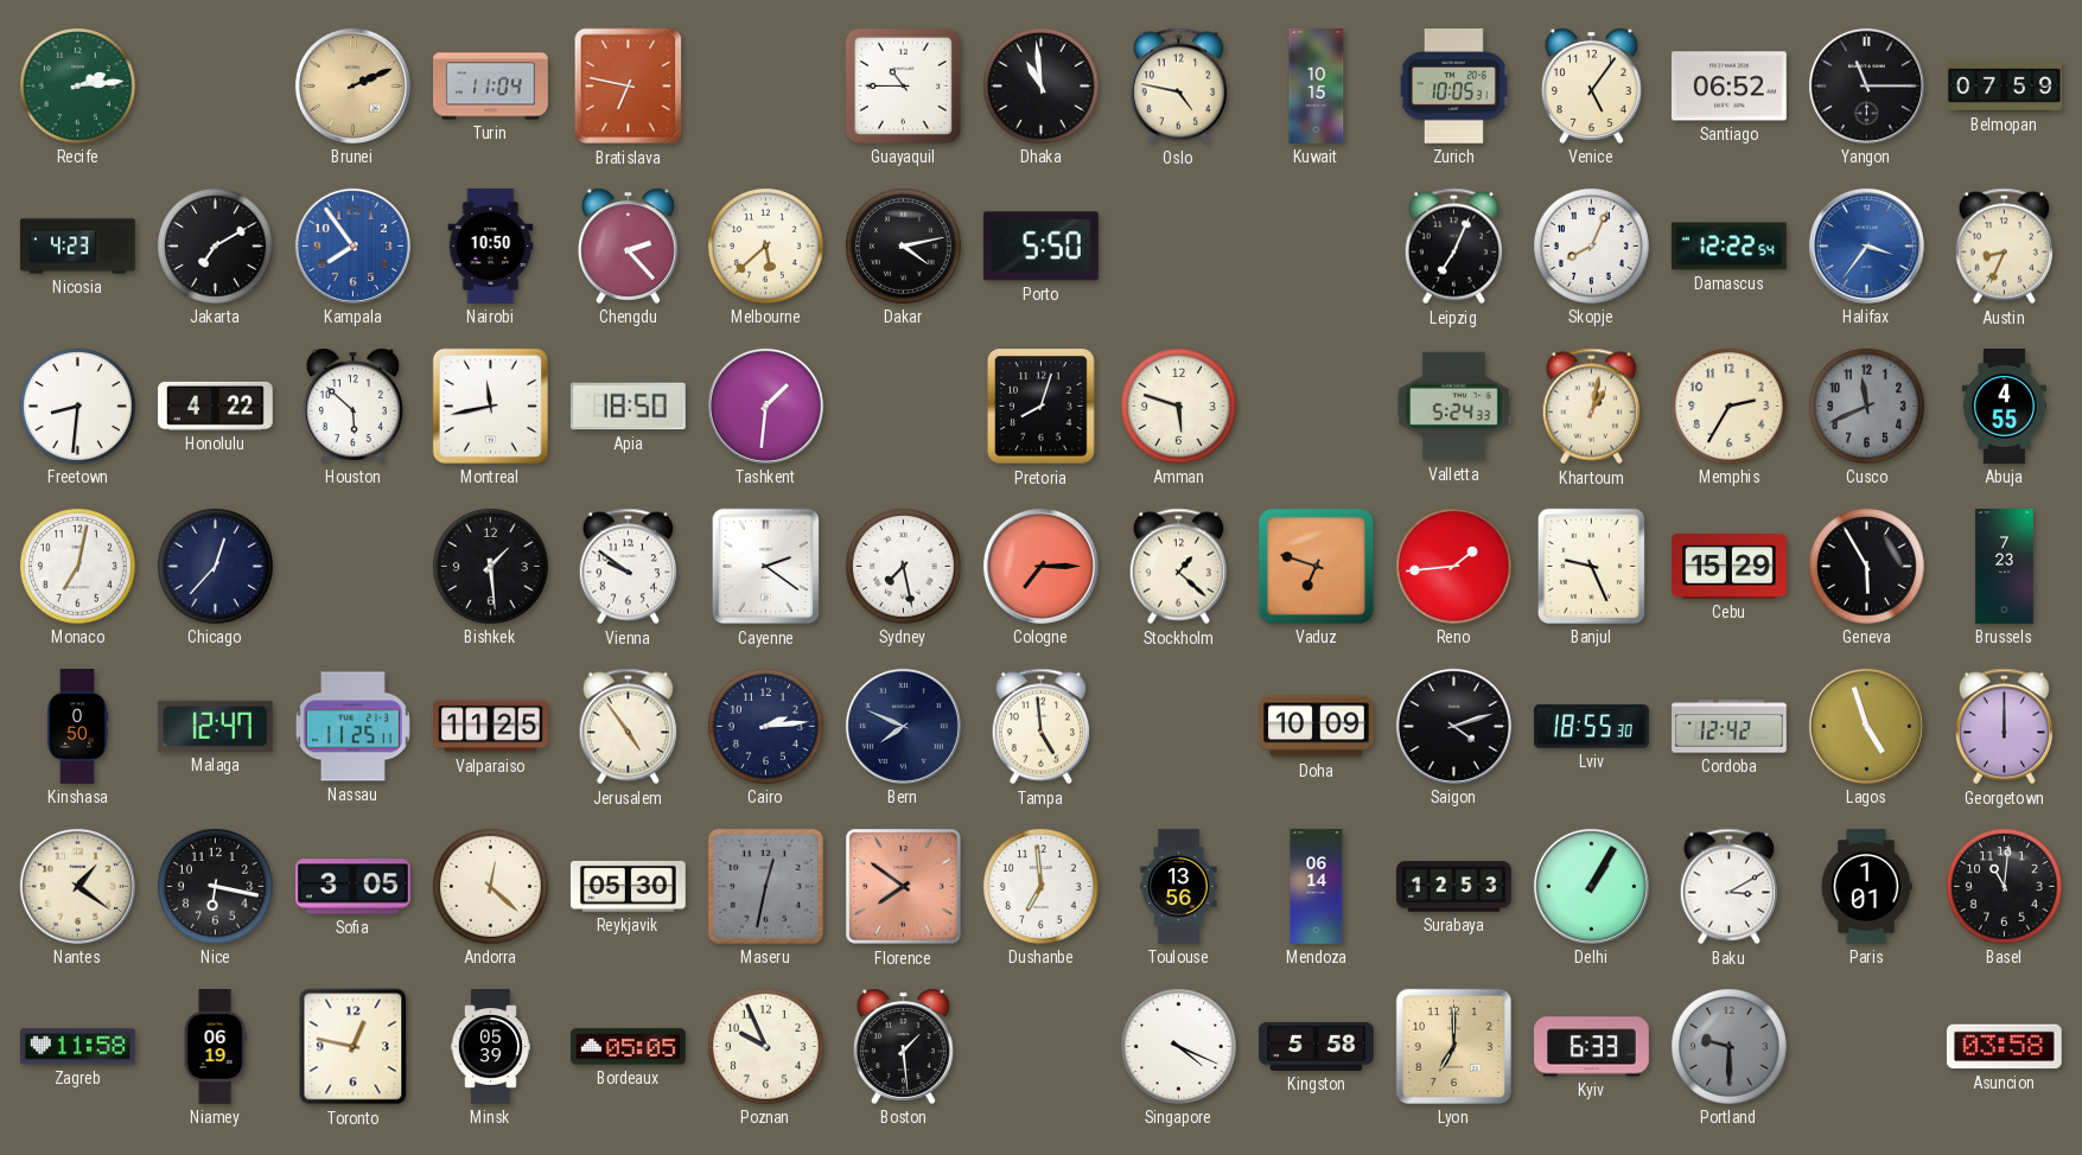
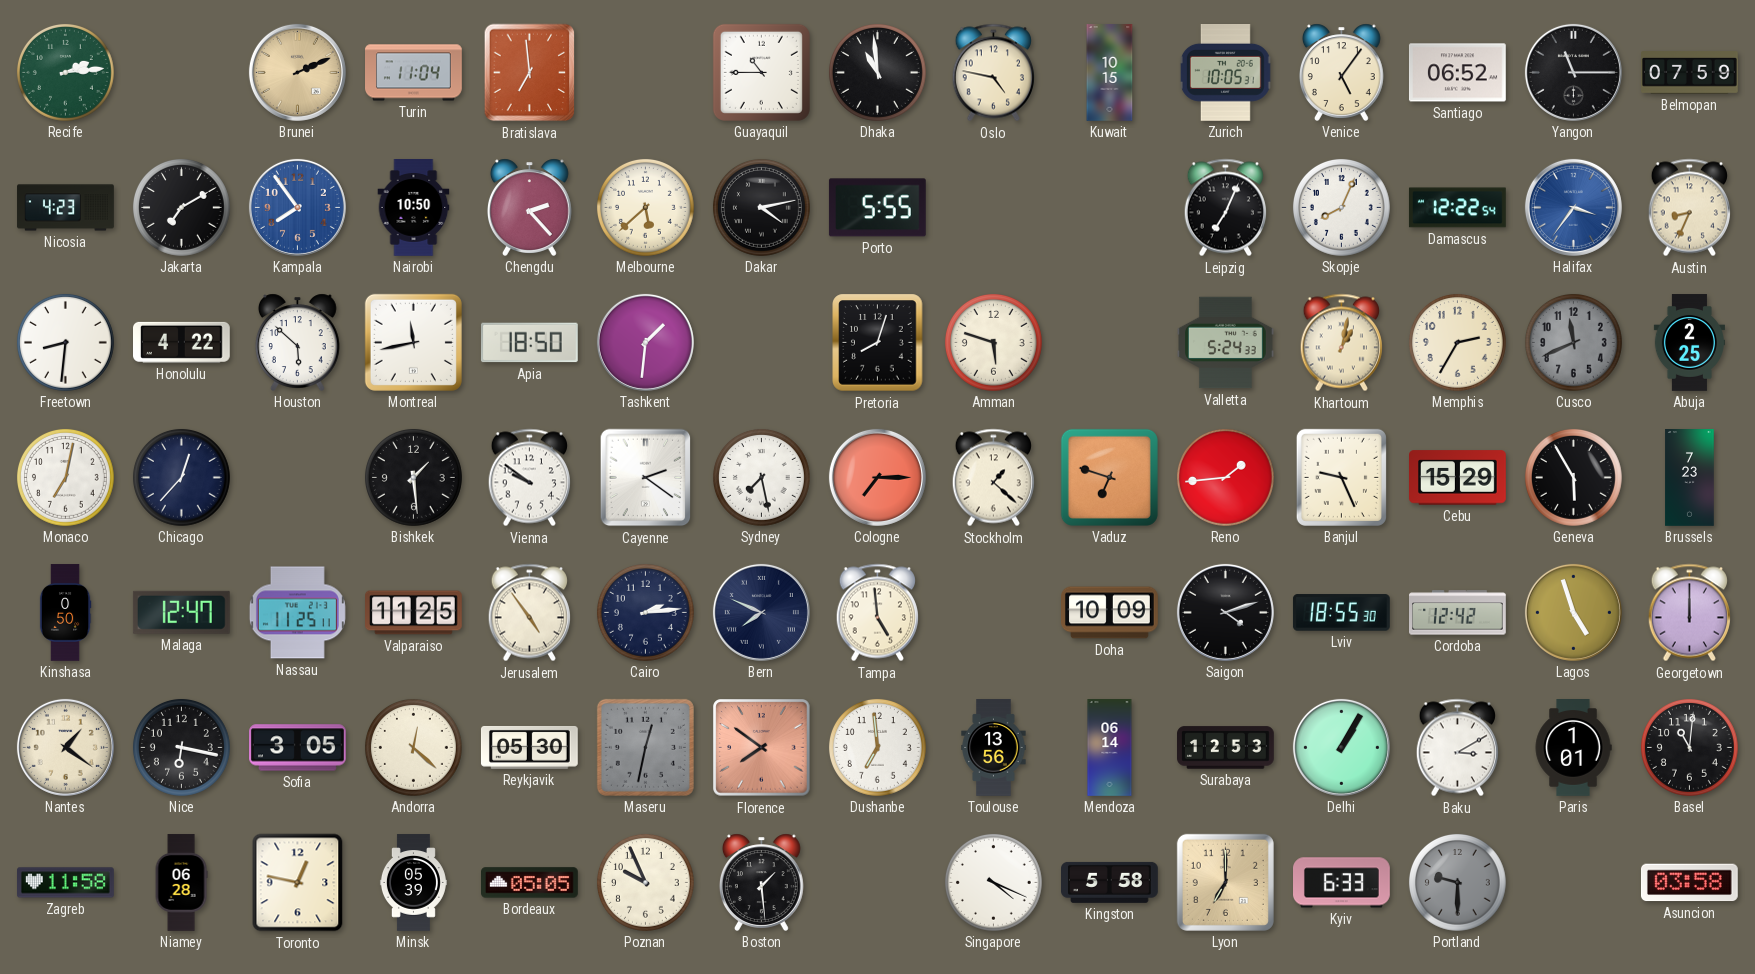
Bratislava: 6:47 -> 6:59
Porto: 5:50 -> 5:55
Abuja: 4:55 -> 2:25
Niamey: 06:19 -> 06:28
